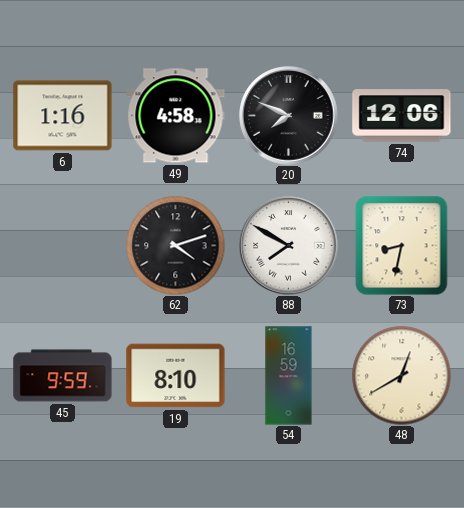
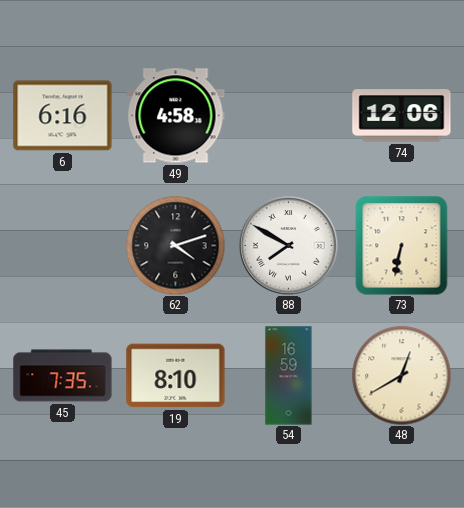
6: 1:16 -> 6:16
20: 7:49 -> none
73: 8:32 -> 6:32
45: 9:59 -> 7:35
